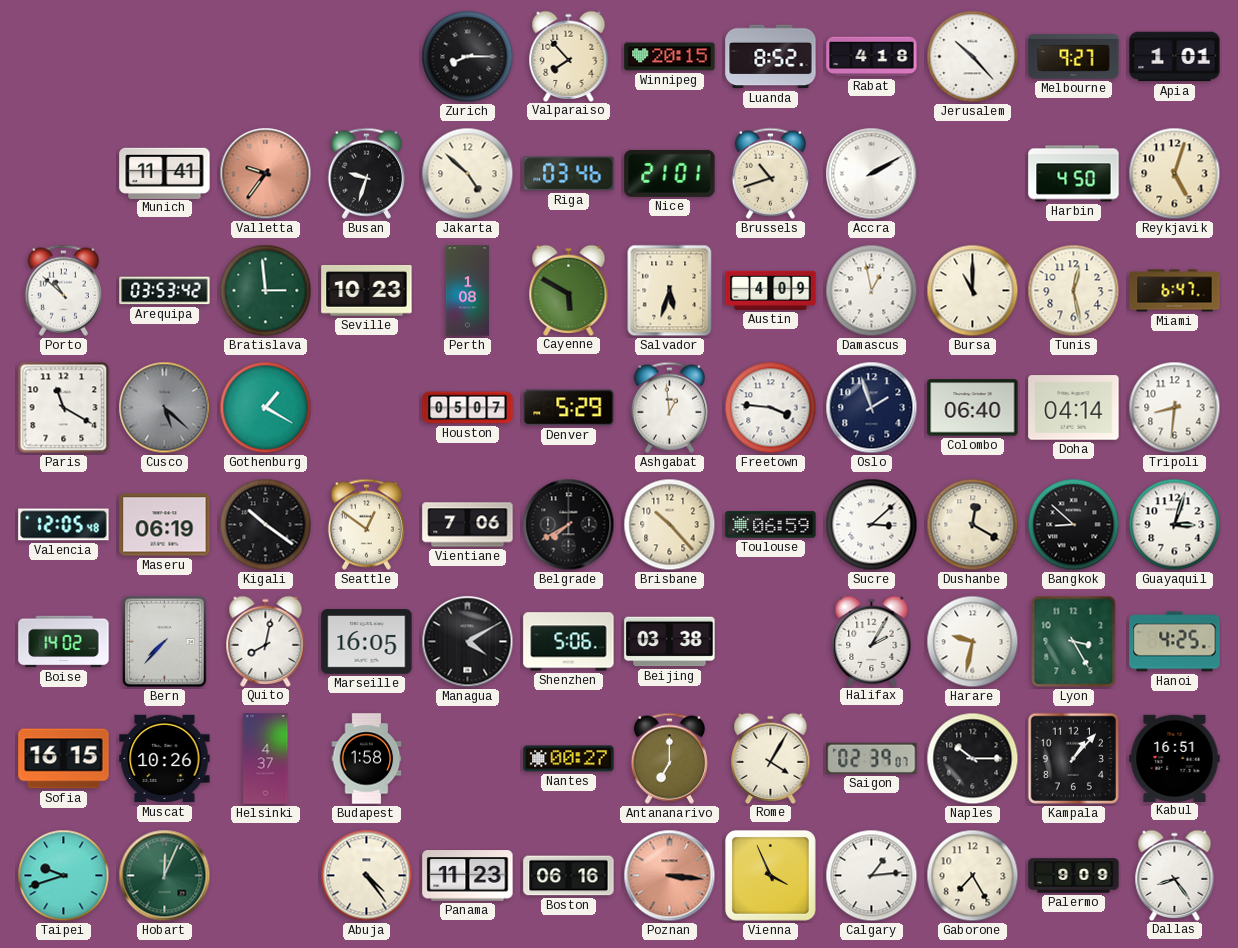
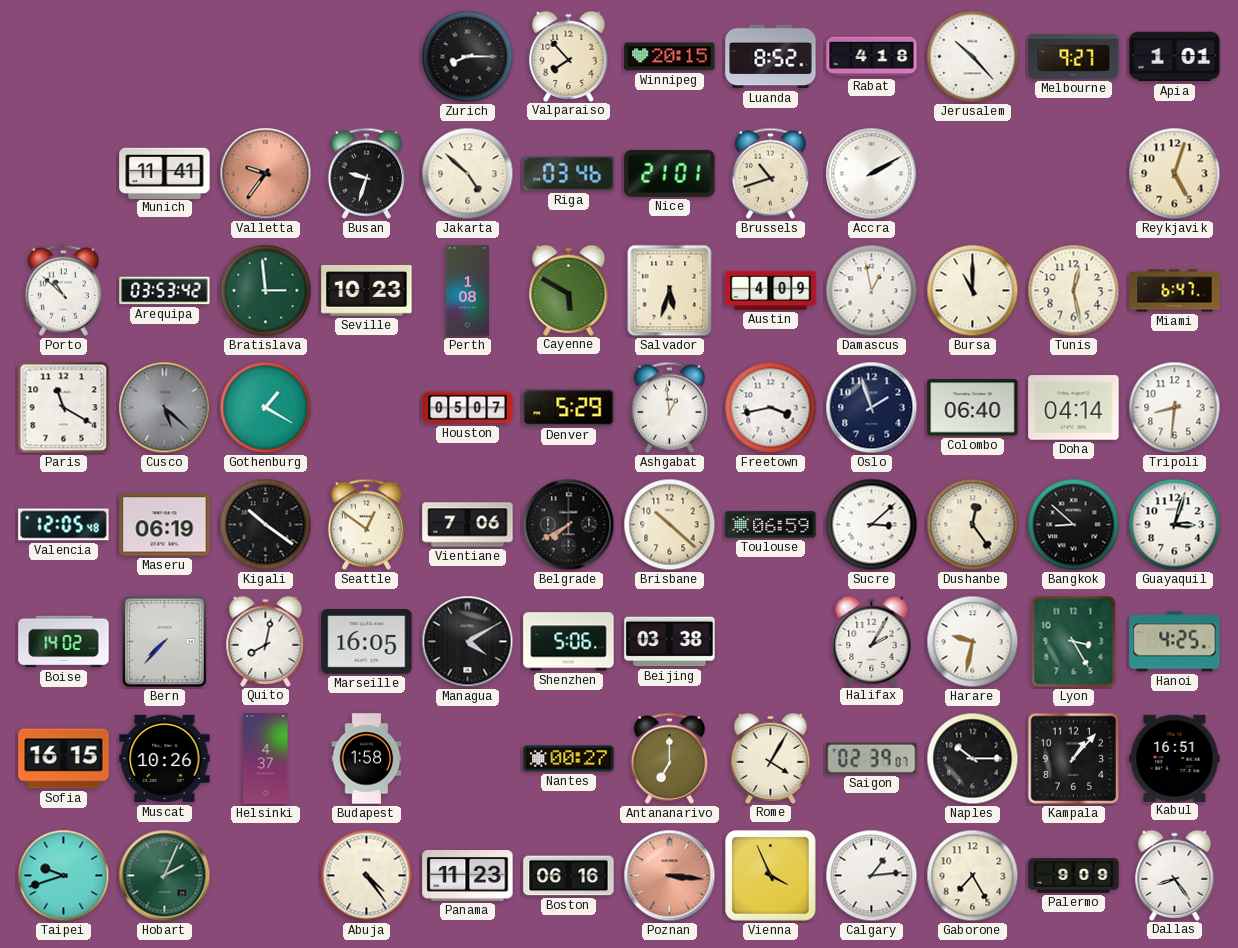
Harbin: 4:50 -> none
Freetown: 3:46 -> 3:43
Brisbane: 10:23 -> 10:22
Dushanbe: 12:20 -> 12:24
Hobart: 12:04 -> 2:04
